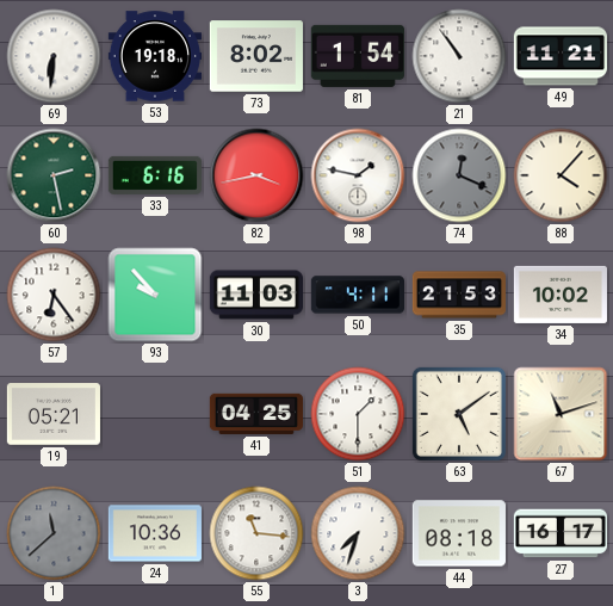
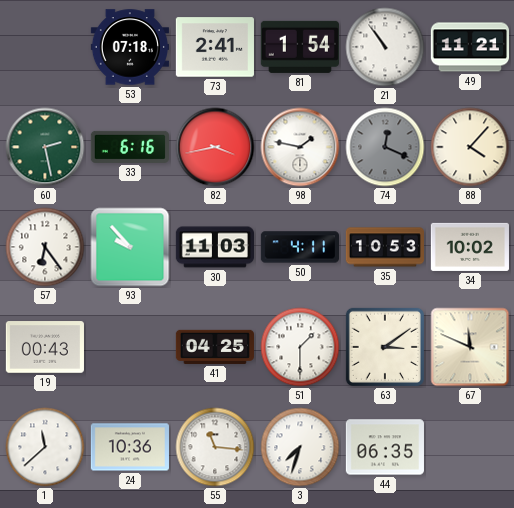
69: 6:31 -> none
53: 19:18 -> 07:18
73: 8:02 -> 2:41
35: 21:53 -> 10:53
19: 05:21 -> 00:43
63: 5:09 -> 3:09
67: 11:12 -> 11:49
1 dial: grey -> white
44: 08:18 -> 06:35
27: 16:17 -> none
